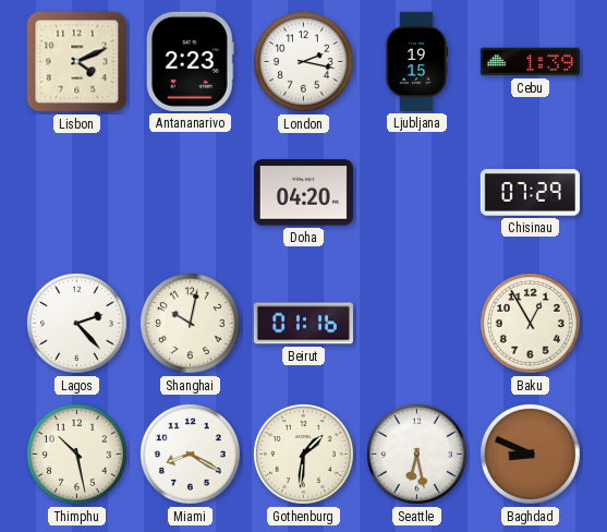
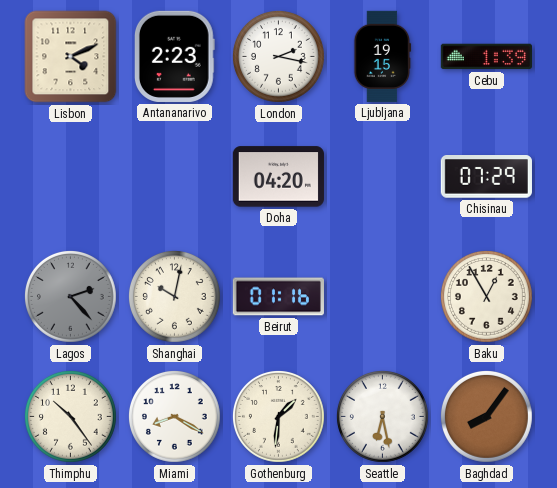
Lagos dial: white -> grey
Thimphu: 10:28 -> 10:24
Baghdad: 8:49 -> 8:06
